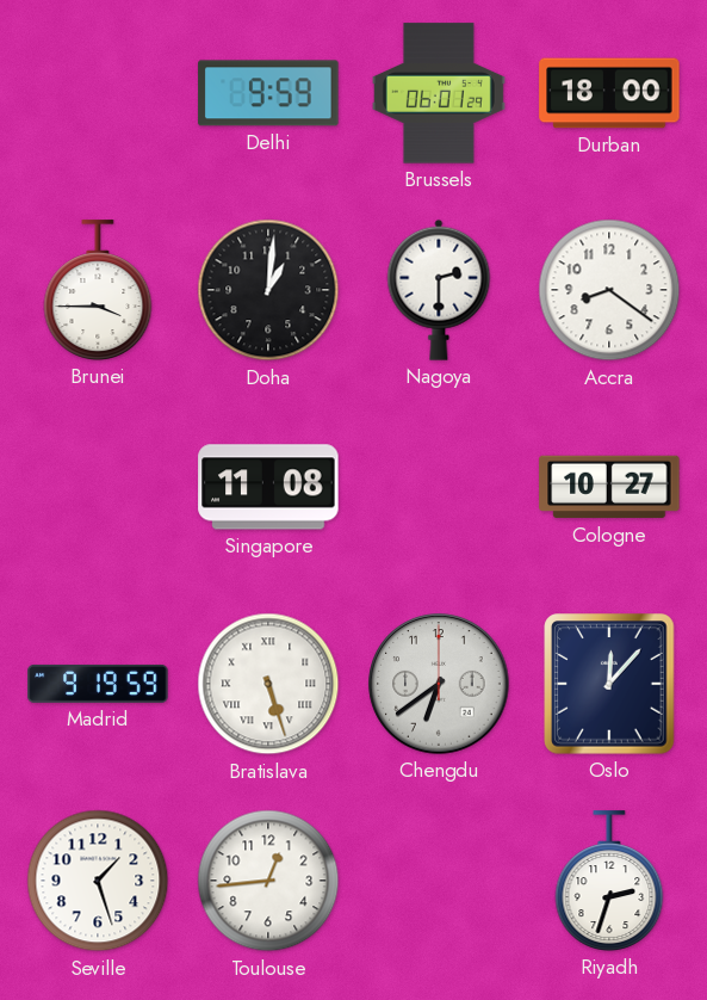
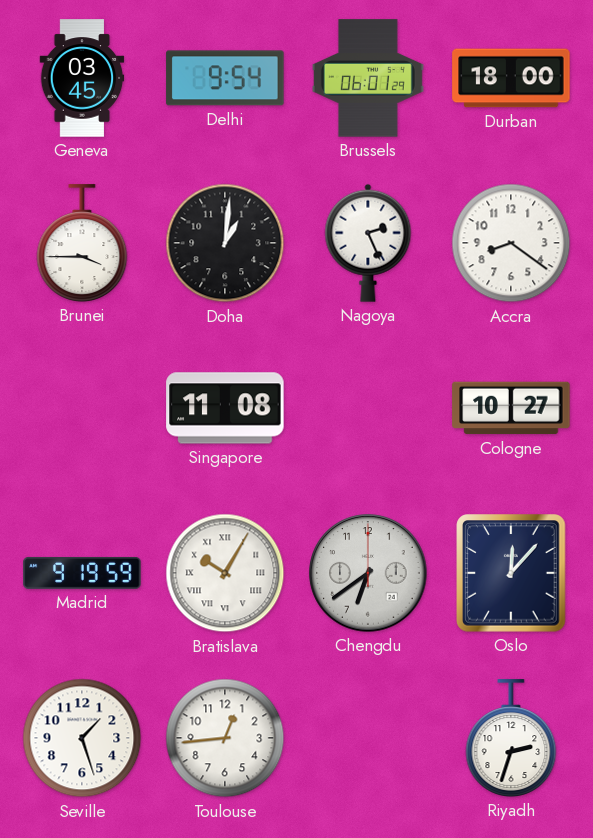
Geneva: none -> 03:45
Delhi: 9:59 -> 9:54
Nagoya: 2:30 -> 2:26
Bratislava: 5:27 -> 10:05
